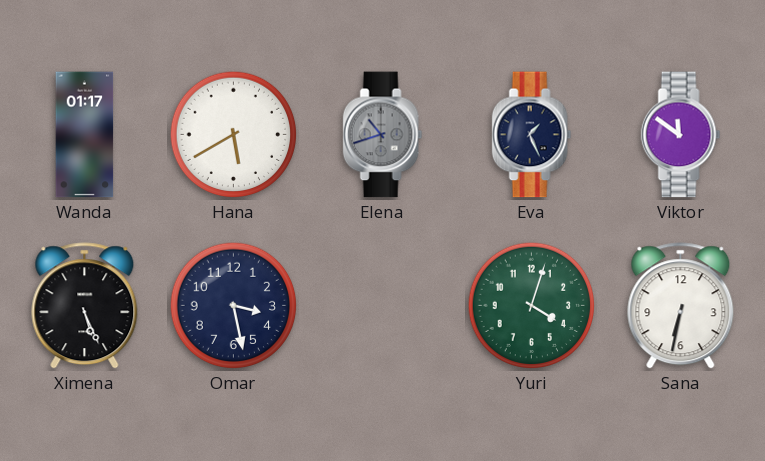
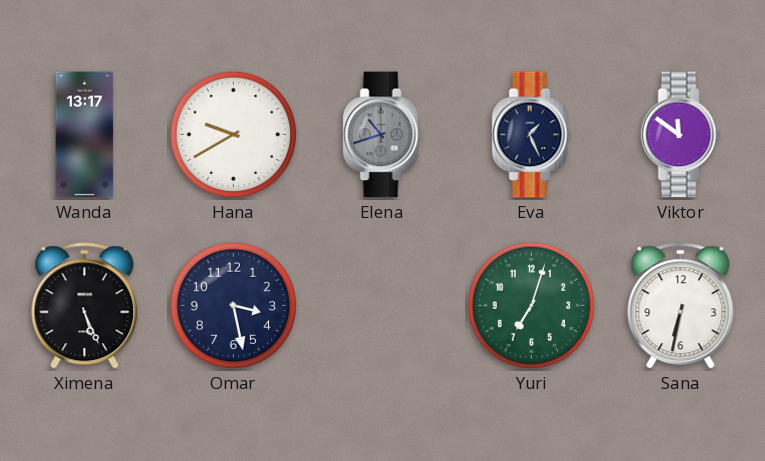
Wanda: 01:17 -> 13:17
Hana: 5:40 -> 9:40
Yuri: 4:03 -> 7:03
